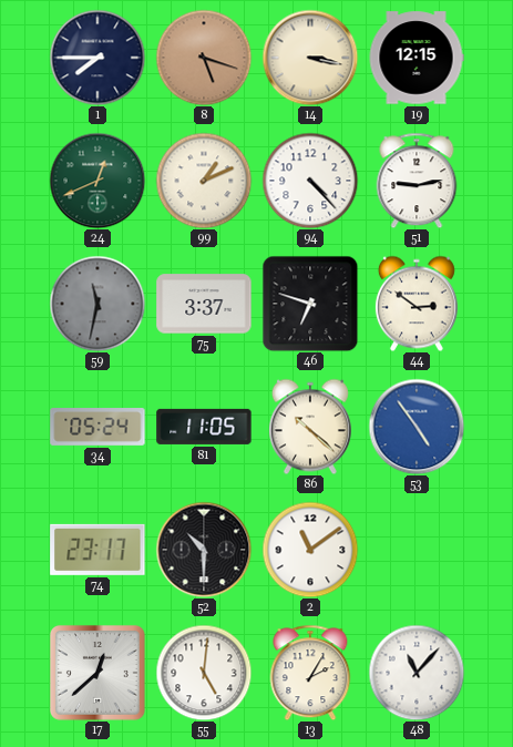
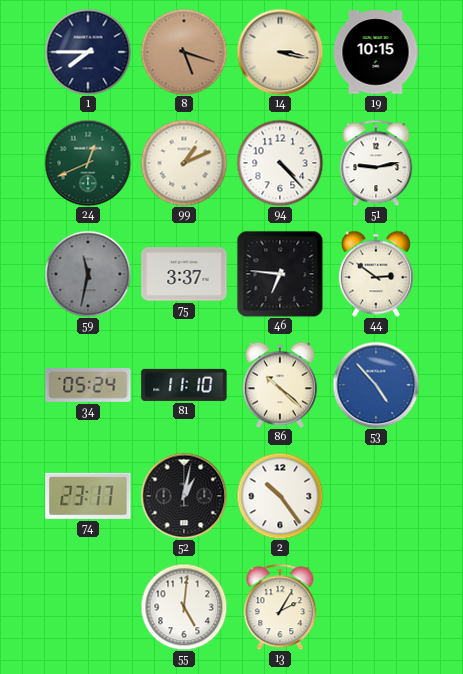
19: 12:15 -> 10:15
46: 6:48 -> 6:46
81: 11:05 -> 11:10
53: 4:54 -> 4:53
52: 10:30 -> 1:02
2: 11:09 -> 10:24
17: 12:38 -> none
48: 11:07 -> none
